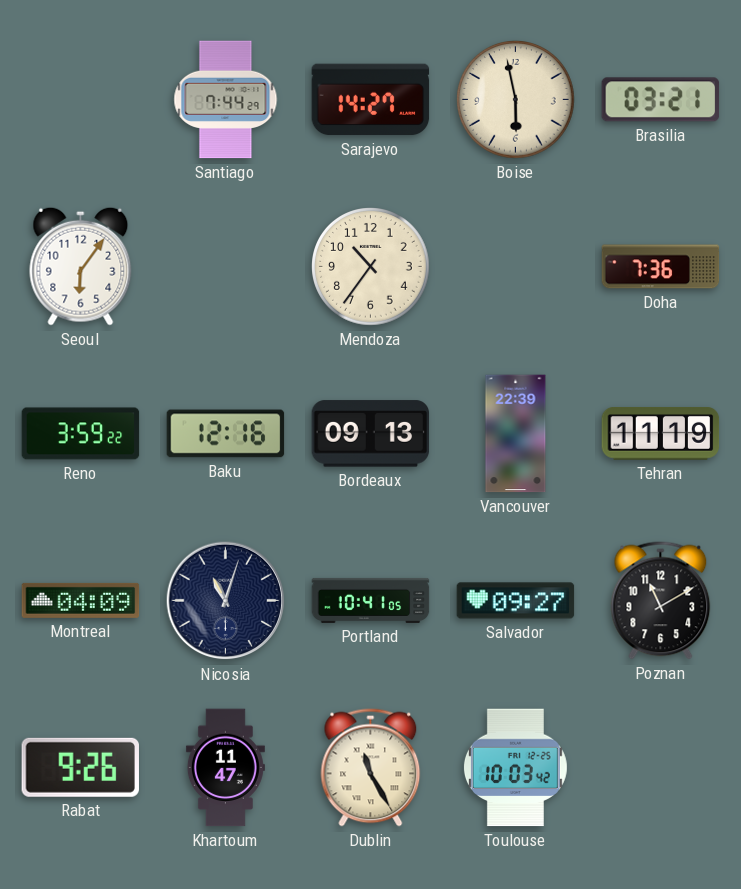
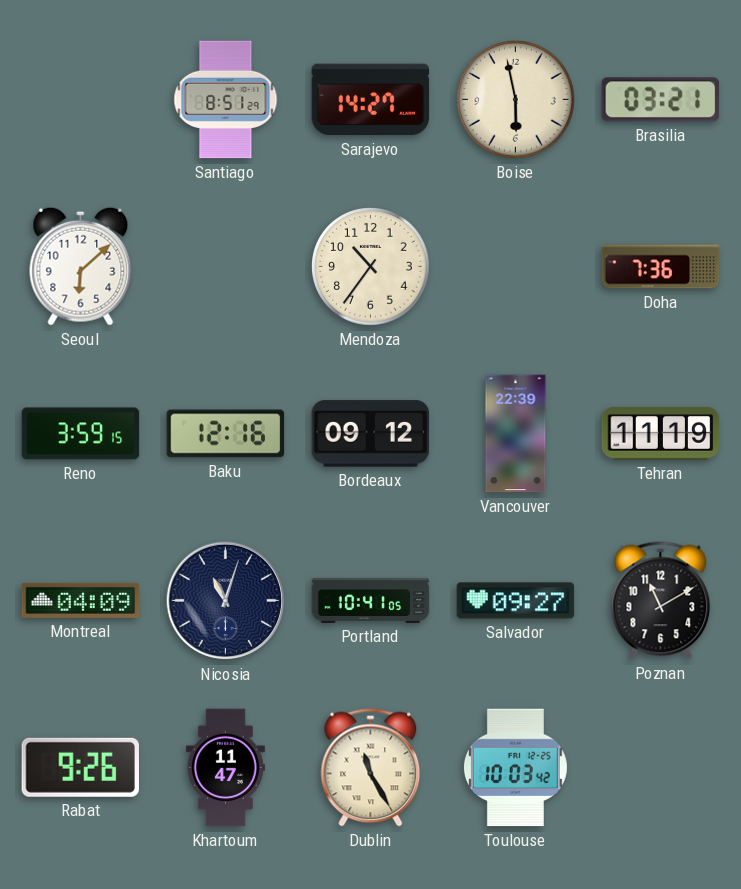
Santiago: 7:44 -> 8:51
Seoul: 6:06 -> 6:08
Reno: 3:59:22 -> 3:59:15
Bordeaux: 09:13 -> 09:12
